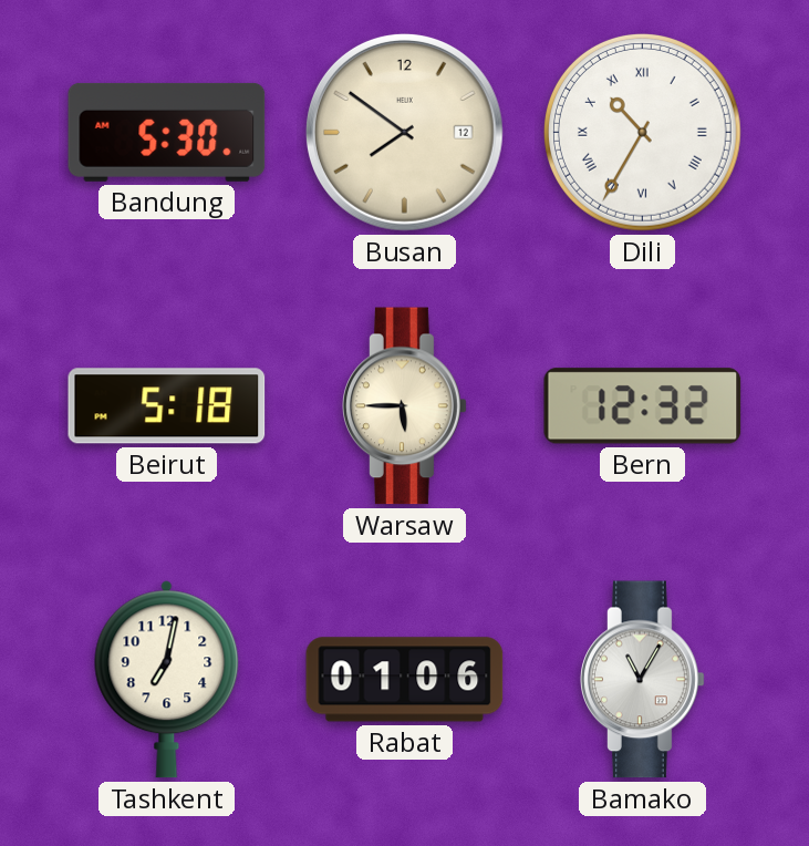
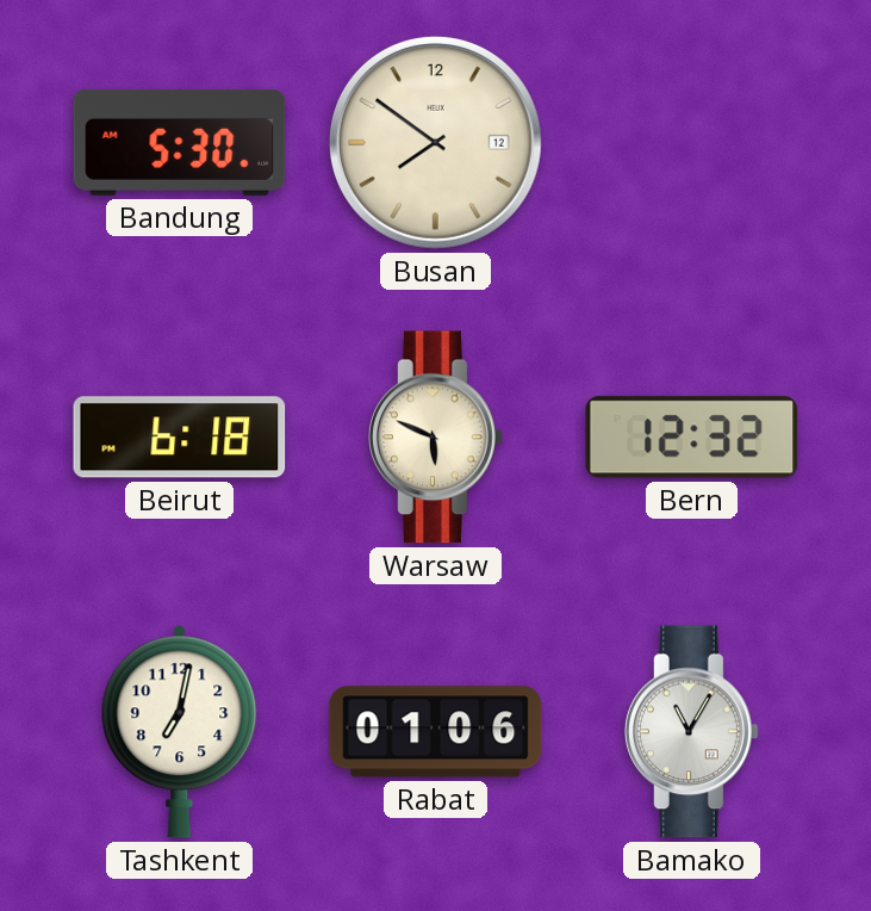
Dili: 10:35 -> none
Beirut: 5:18 -> 6:18
Warsaw: 5:45 -> 5:49
